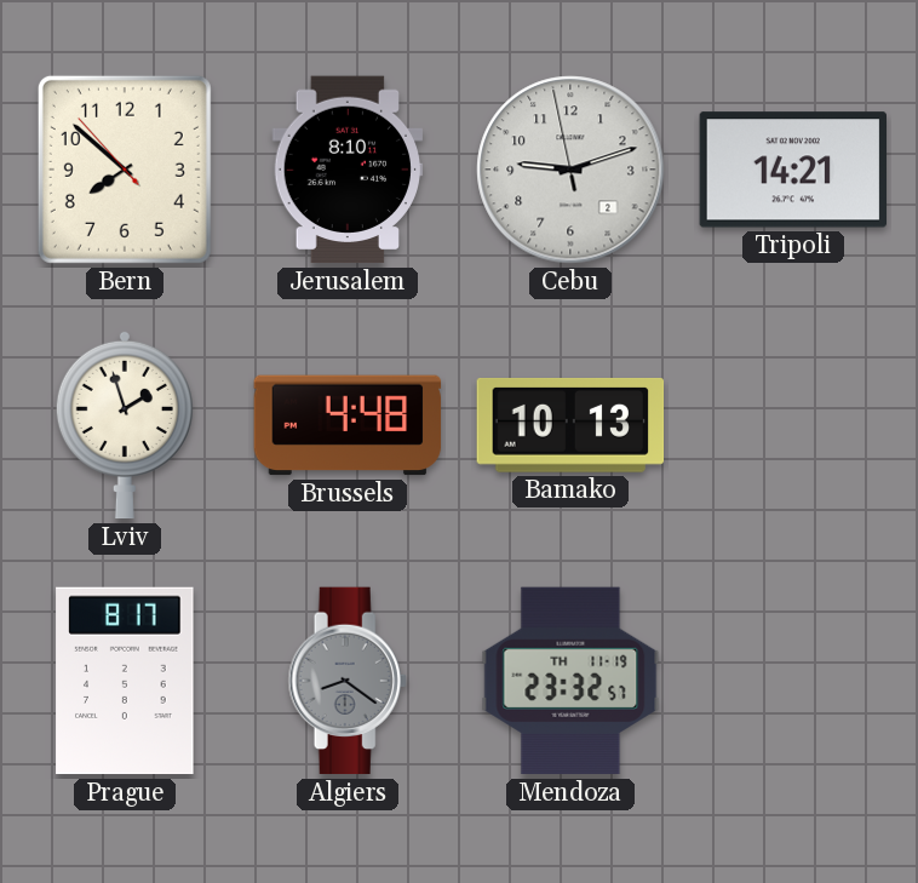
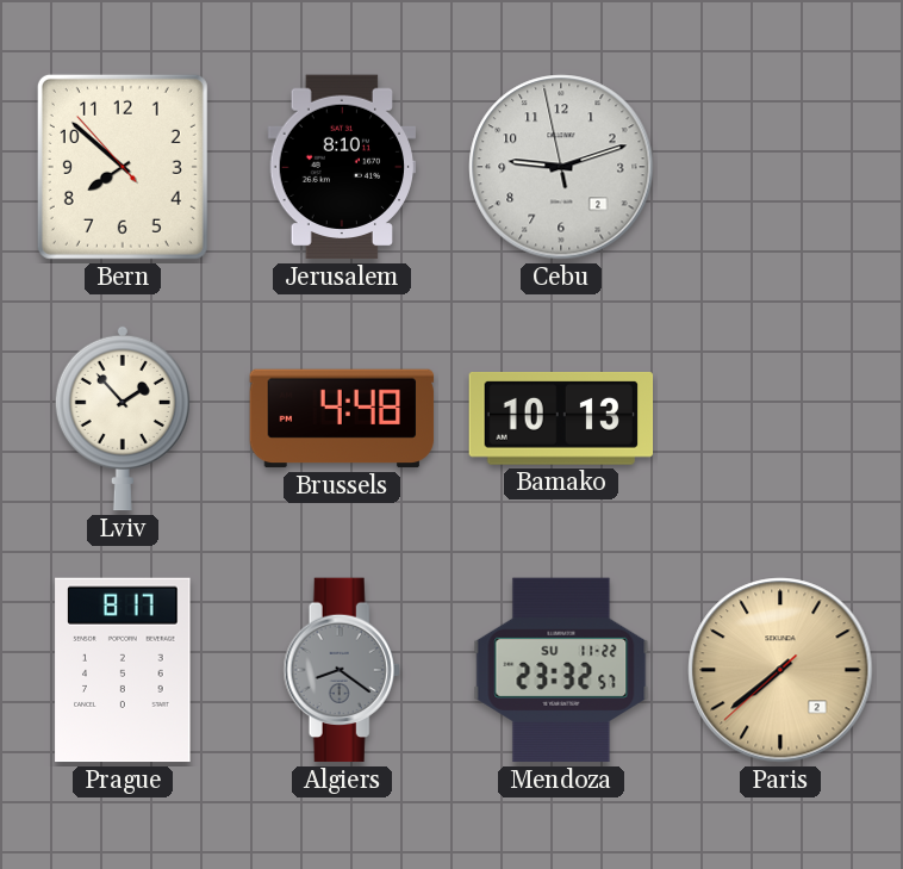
Tripoli: 14:21 -> none
Lviv: 1:57 -> 1:53
Mendoza date: TH 11-19 -> SU 11-22
Paris: none -> 7:38
